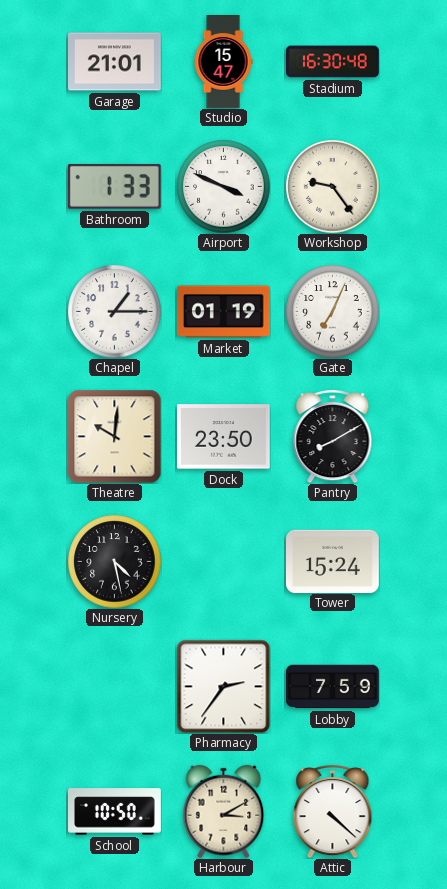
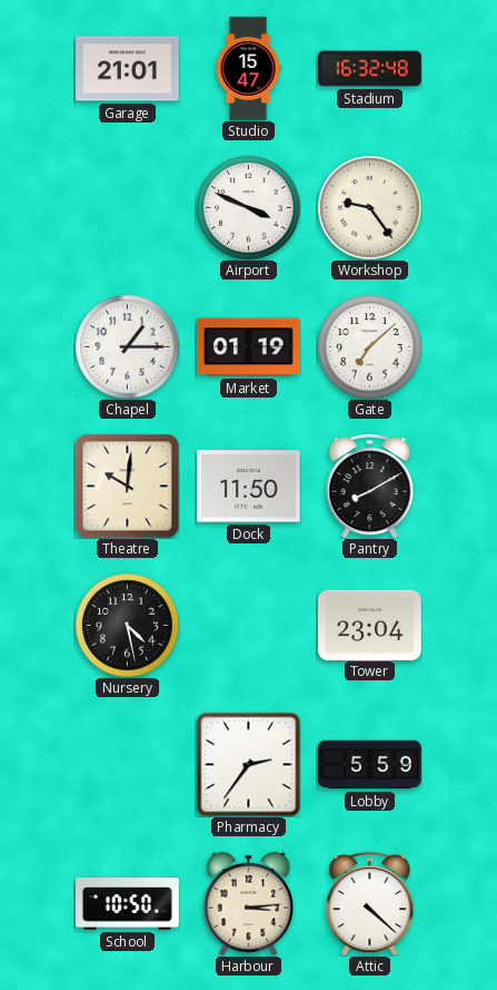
Stadium: 16:30 -> 16:32
Bathroom: 1:33 -> none
Gate: 7:04 -> 7:08
Dock: 23:50 -> 11:50
Tower: 15:24 -> 23:04
Lobby: 7:59 -> 5:59
Harbour: 3:10 -> 3:14
